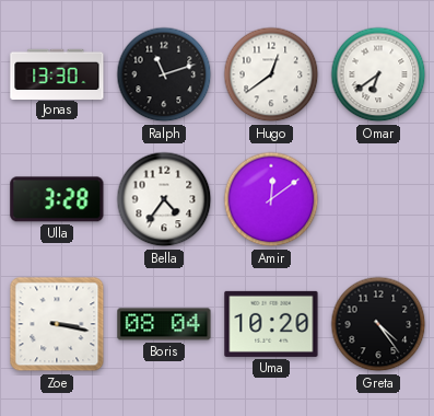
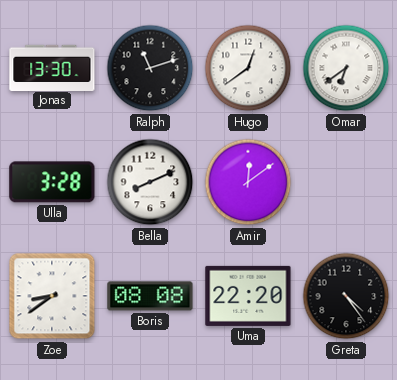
Bella: 4:36 -> 8:11
Zoe: 3:17 -> 8:39
Boris: 08:04 -> 08:08
Uma: 10:20 -> 22:20
